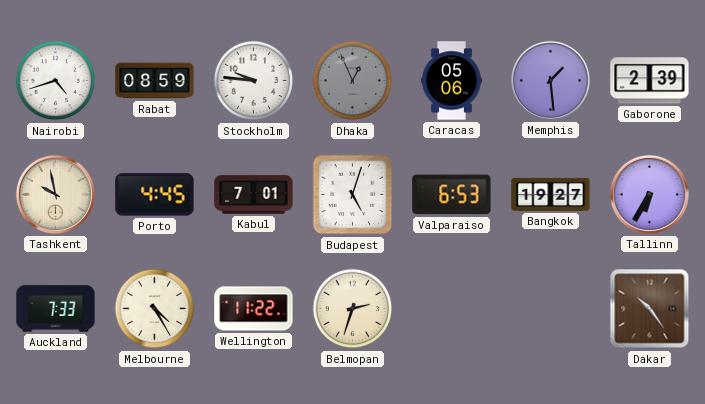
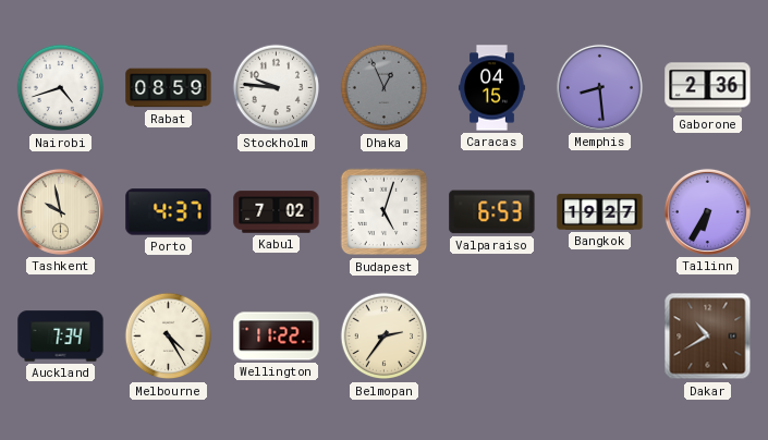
Caracas: 05:06 -> 04:15
Memphis: 1:29 -> 8:29
Gaborone: 2:39 -> 2:36
Porto: 4:45 -> 4:37
Kabul: 7:01 -> 7:02
Auckland: 7:33 -> 7:34
Belmopan: 2:33 -> 2:36
Dakar: 10:24 -> 10:40
